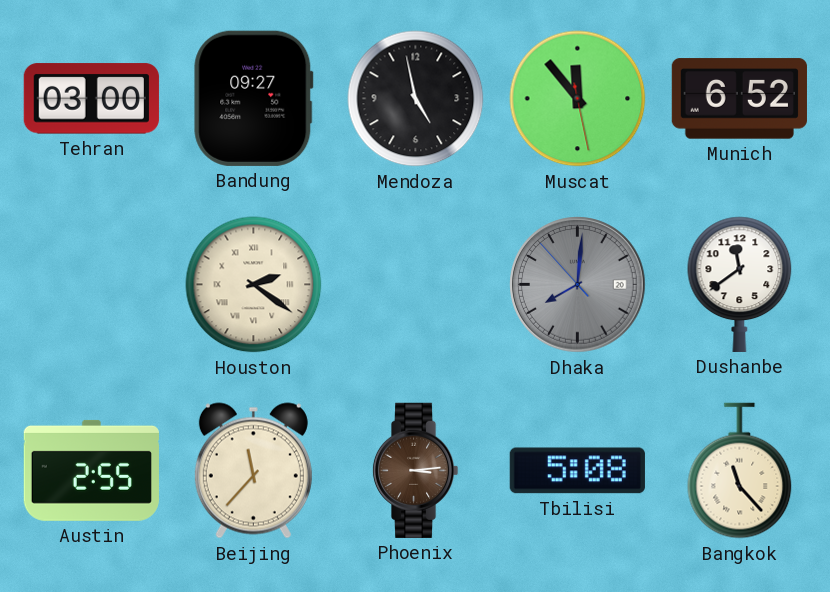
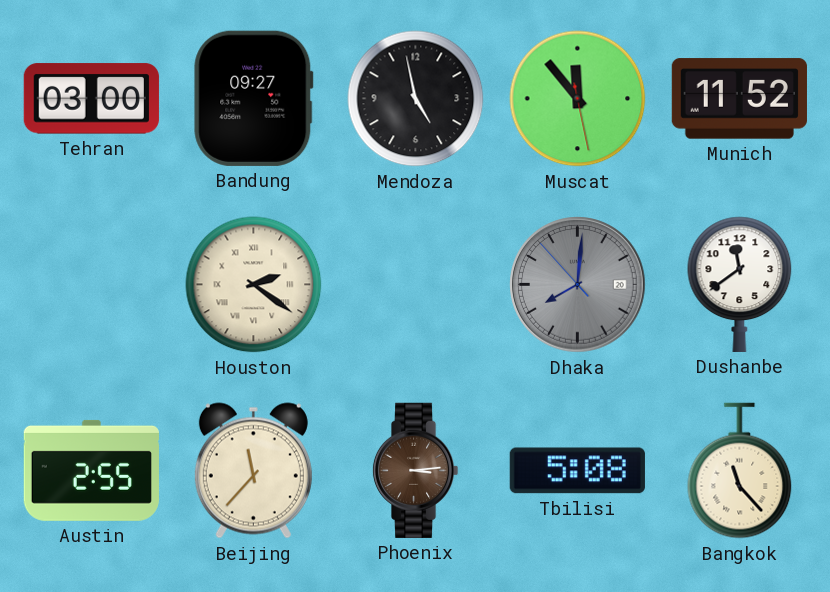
Munich: 6:52 -> 11:52
